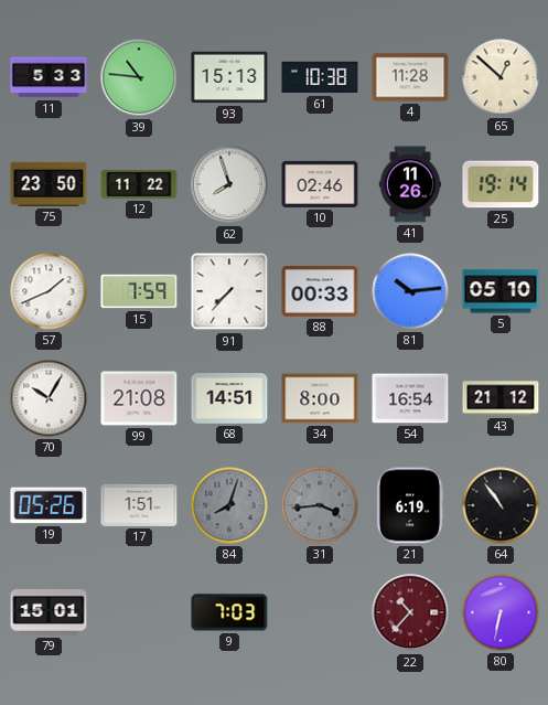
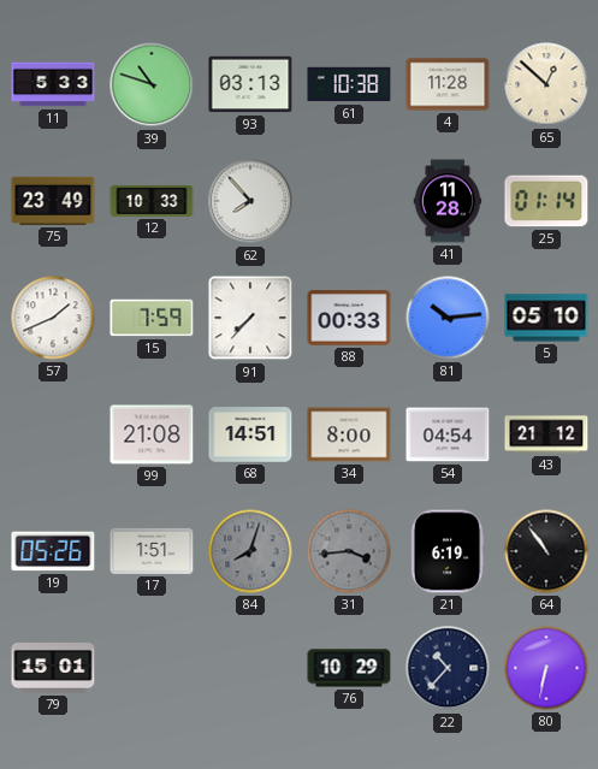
39: 10:46 -> 10:48
93: 15:13 -> 03:13
75: 23:50 -> 23:49
12: 11:22 -> 10:33
62: 7:57 -> 7:53
10: 02:46 -> none
41: 11:26 -> 11:28
25: 19:14 -> 01:14
70: 10:05 -> none
54: 16:54 -> 04:54
9: 7:03 -> none
76: none -> 10:29
22 dial: burgundy -> navy
